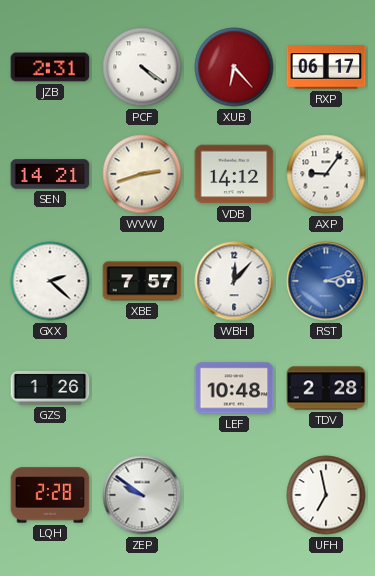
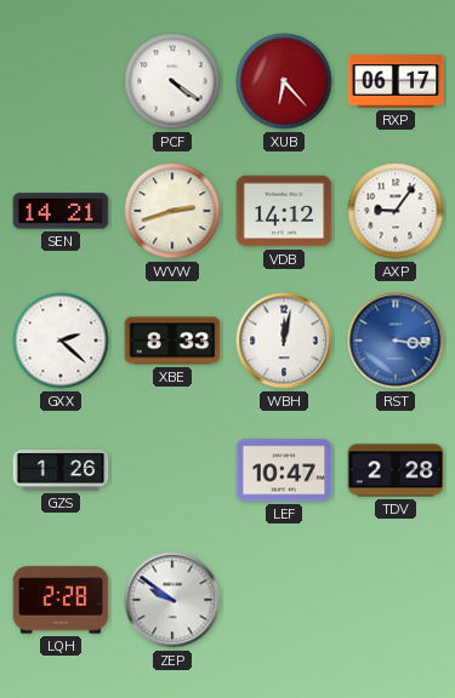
JZB: 2:31 -> none
XBE: 7:57 -> 8:33
WBH: 12:07 -> 12:02
RST: 3:12 -> 3:16
LEF: 10:48 -> 10:47
UFH: 6:58 -> none
